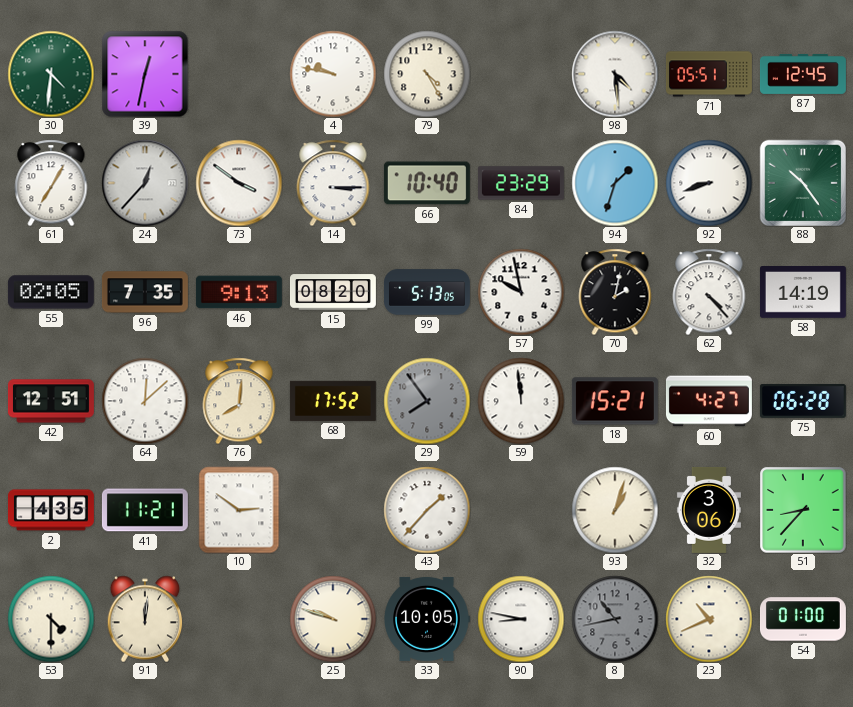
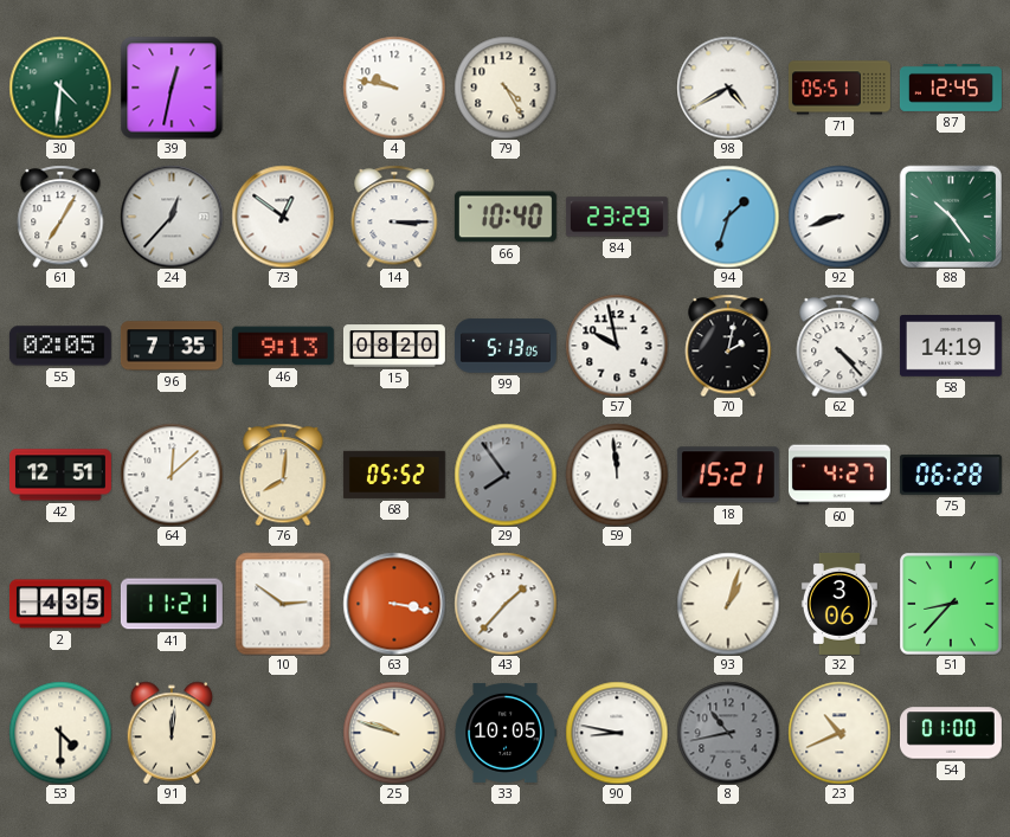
98: 4:29 -> 4:40
73: 3:51 -> 12:51
68: 17:52 -> 05:52
63: none -> 3:17
